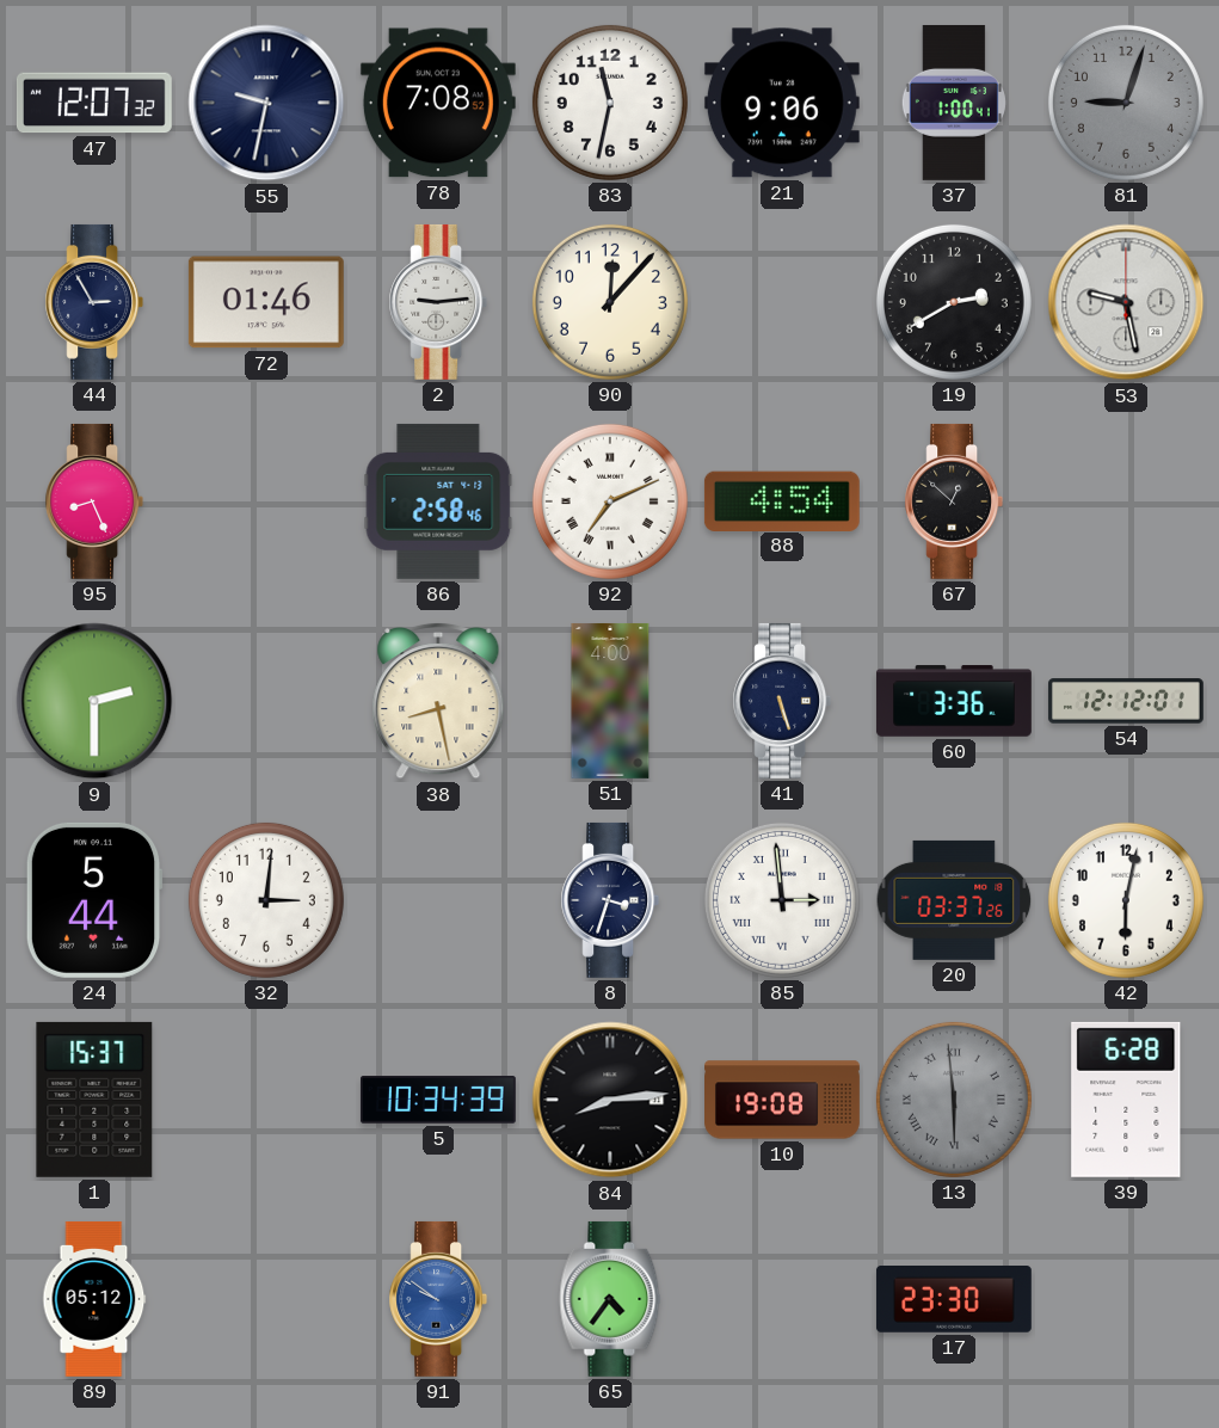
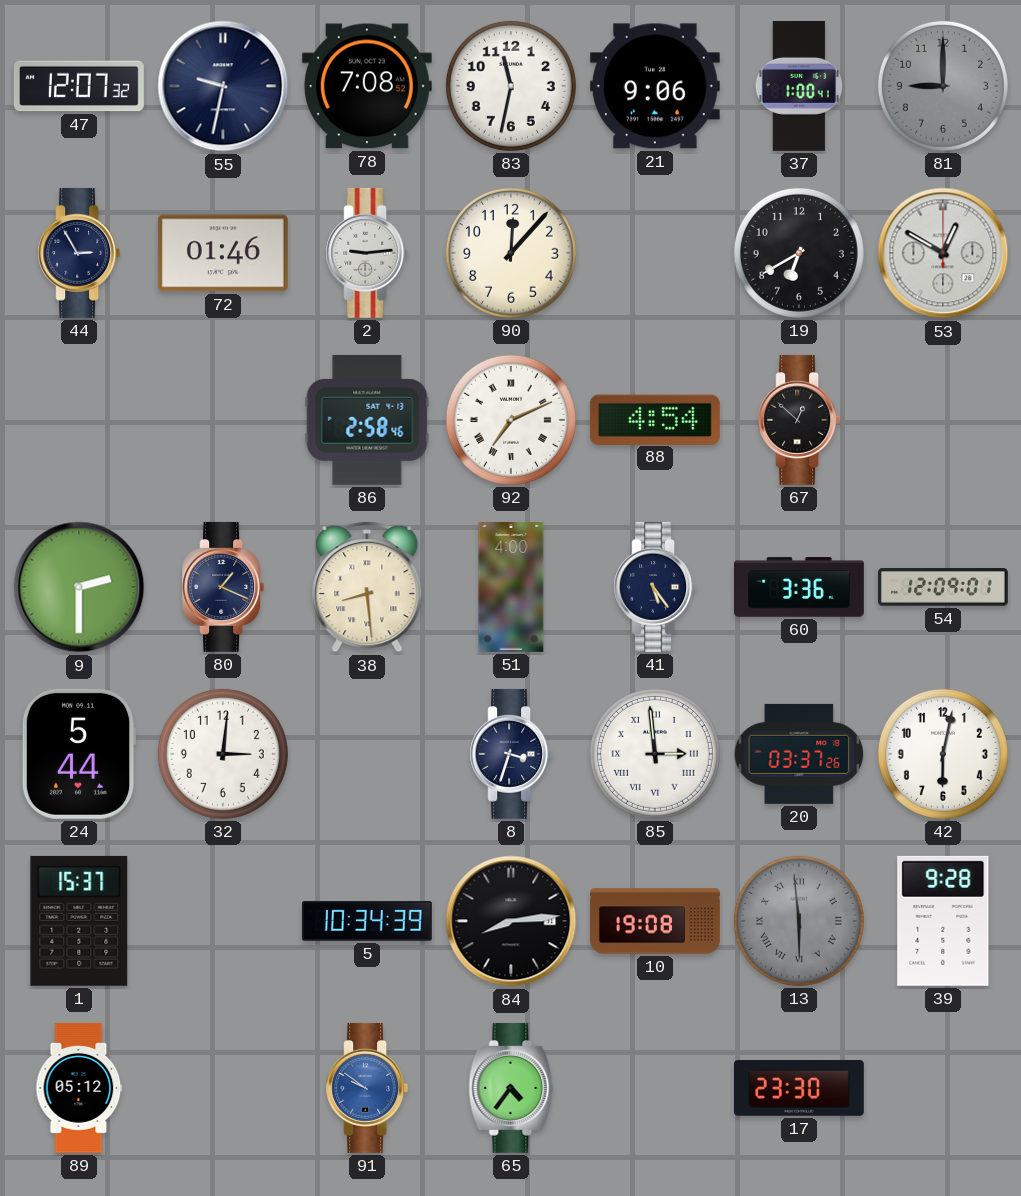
81: 9:03 -> 9:00
19: 2:40 -> 6:40
53: 9:28 -> 12:50
95: 8:26 -> none
80: none -> 1:19
38: 8:28 -> 8:29
41: 5:27 -> 5:24
54: 12:12 -> 12:09
39: 6:28 -> 9:28
